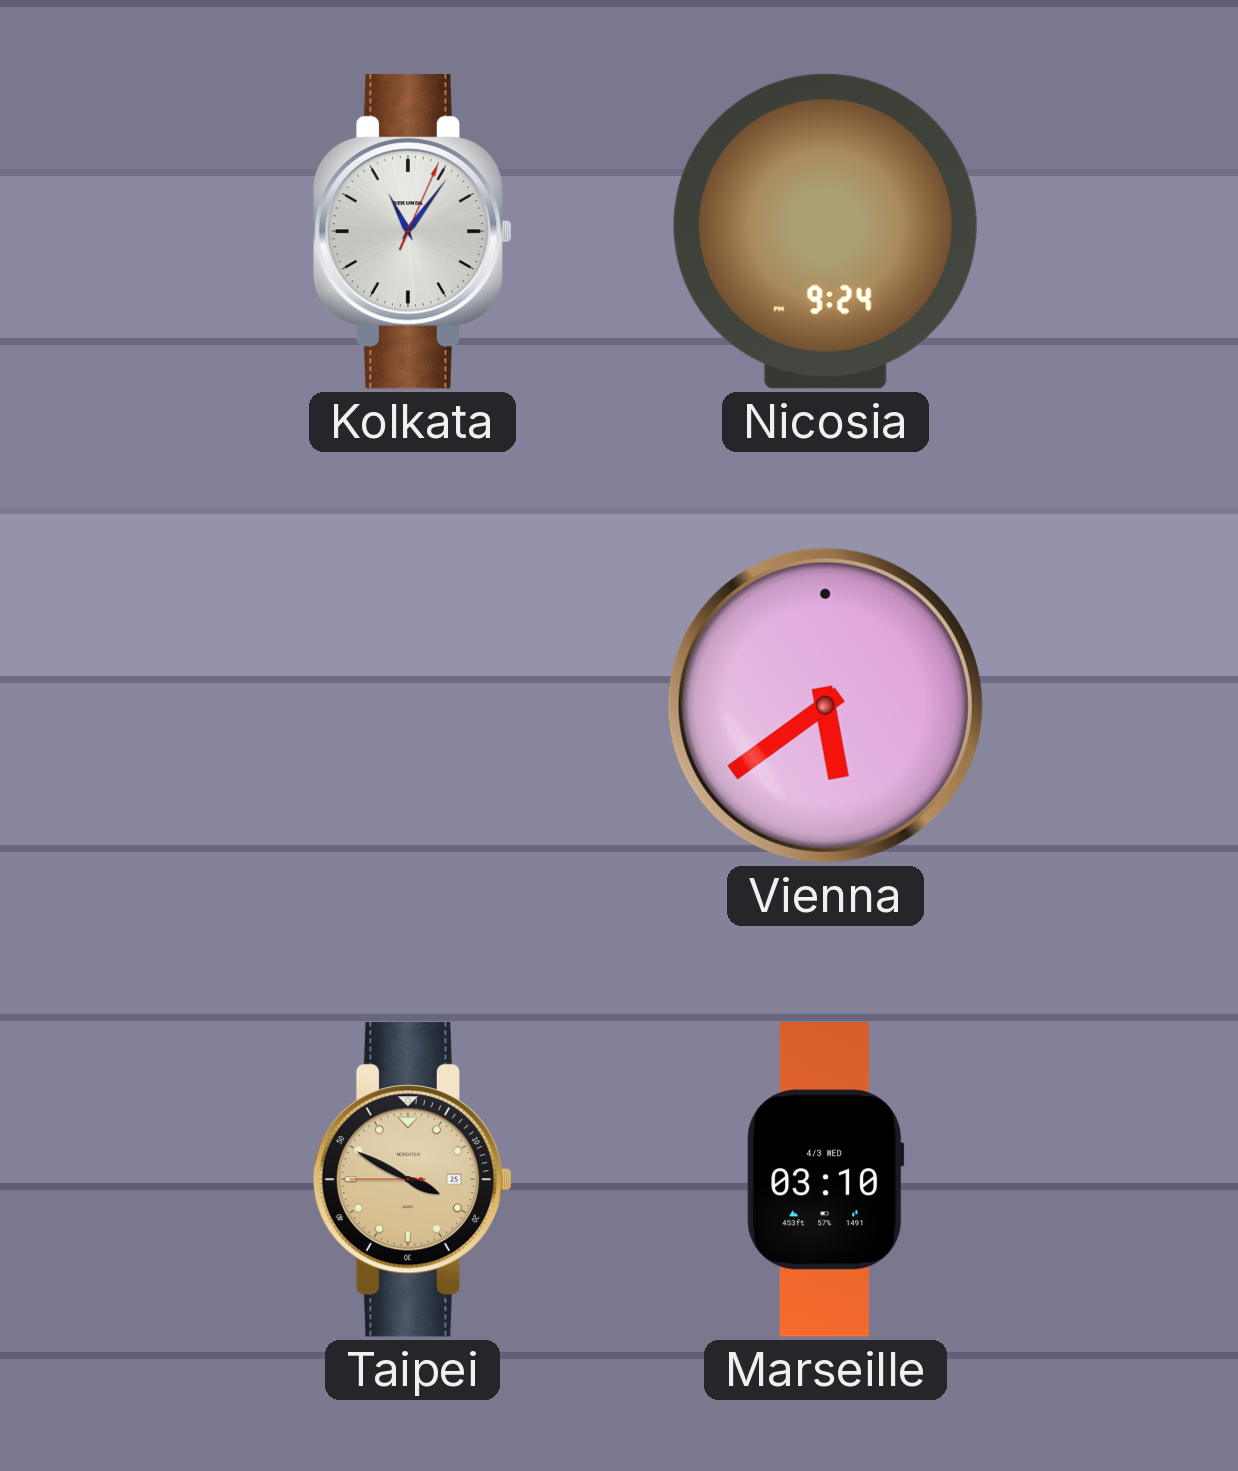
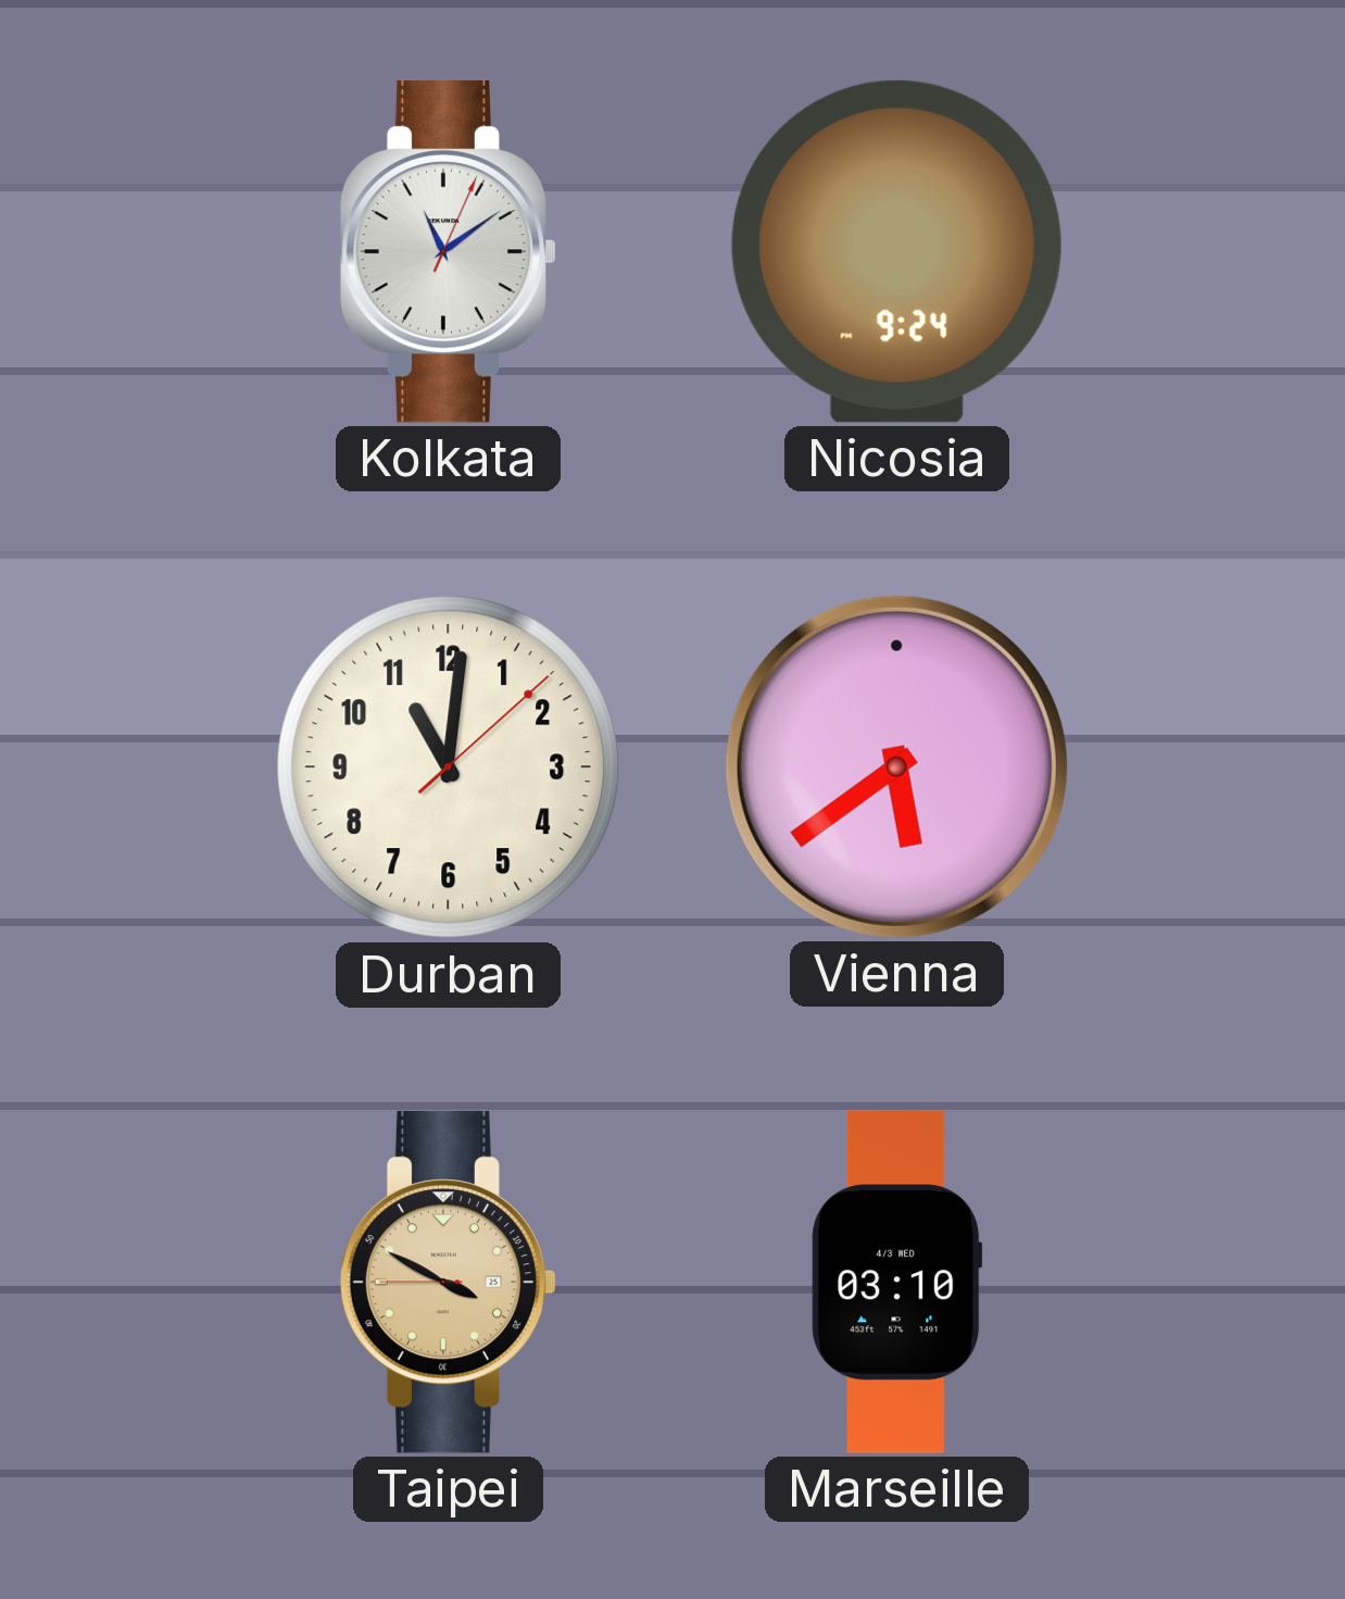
Kolkata: 11:06 -> 11:09
Durban: none -> 11:01
